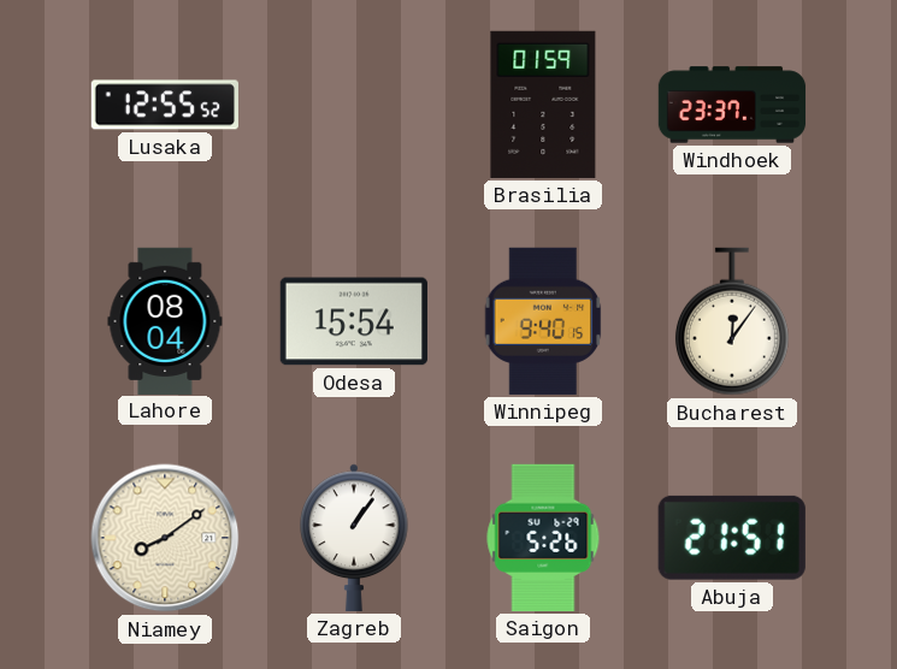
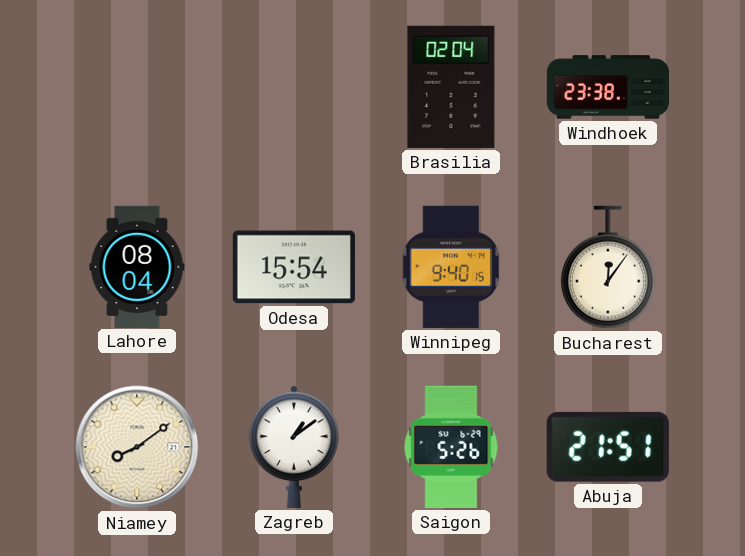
Lusaka: 12:55 -> none
Brasilia: 01:59 -> 02:04
Windhoek: 23:37 -> 23:38
Zagreb: 1:06 -> 1:09
